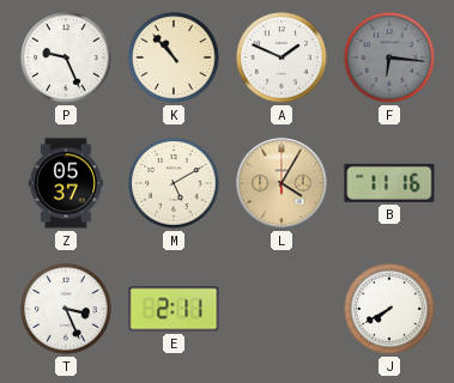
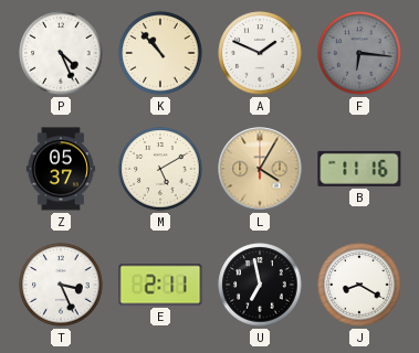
P: 9:26 -> 4:26
U: none -> 6:58
J: 7:40 -> 8:20
